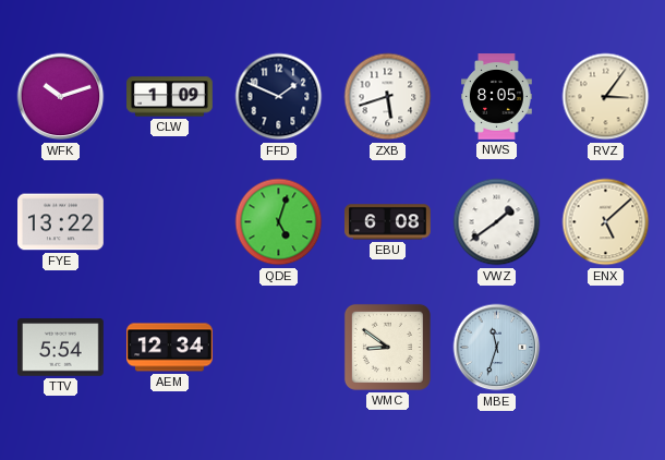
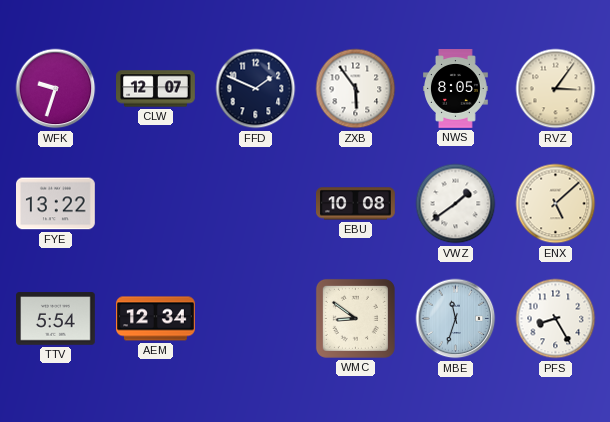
WFK: 10:12 -> 9:33
CLW: 1:09 -> 12:07
ZXB: 5:42 -> 5:54
QDE: 5:03 -> none
EBU: 6:08 -> 10:08
PFS: none -> 8:25
